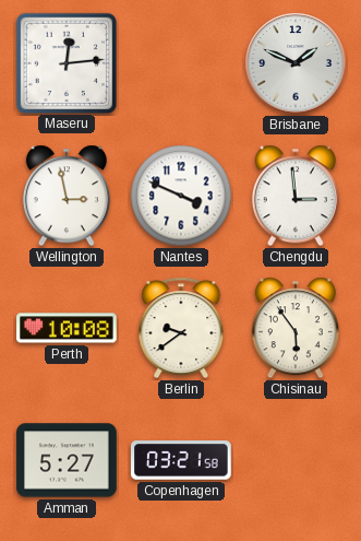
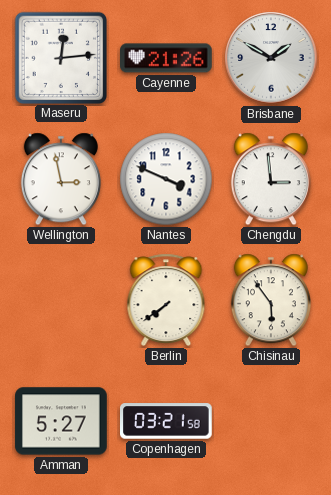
Cayenne: none -> 21:26
Brisbane: 1:49 -> 1:50
Perth: 10:08 -> none
Berlin: 9:39 -> 7:39
